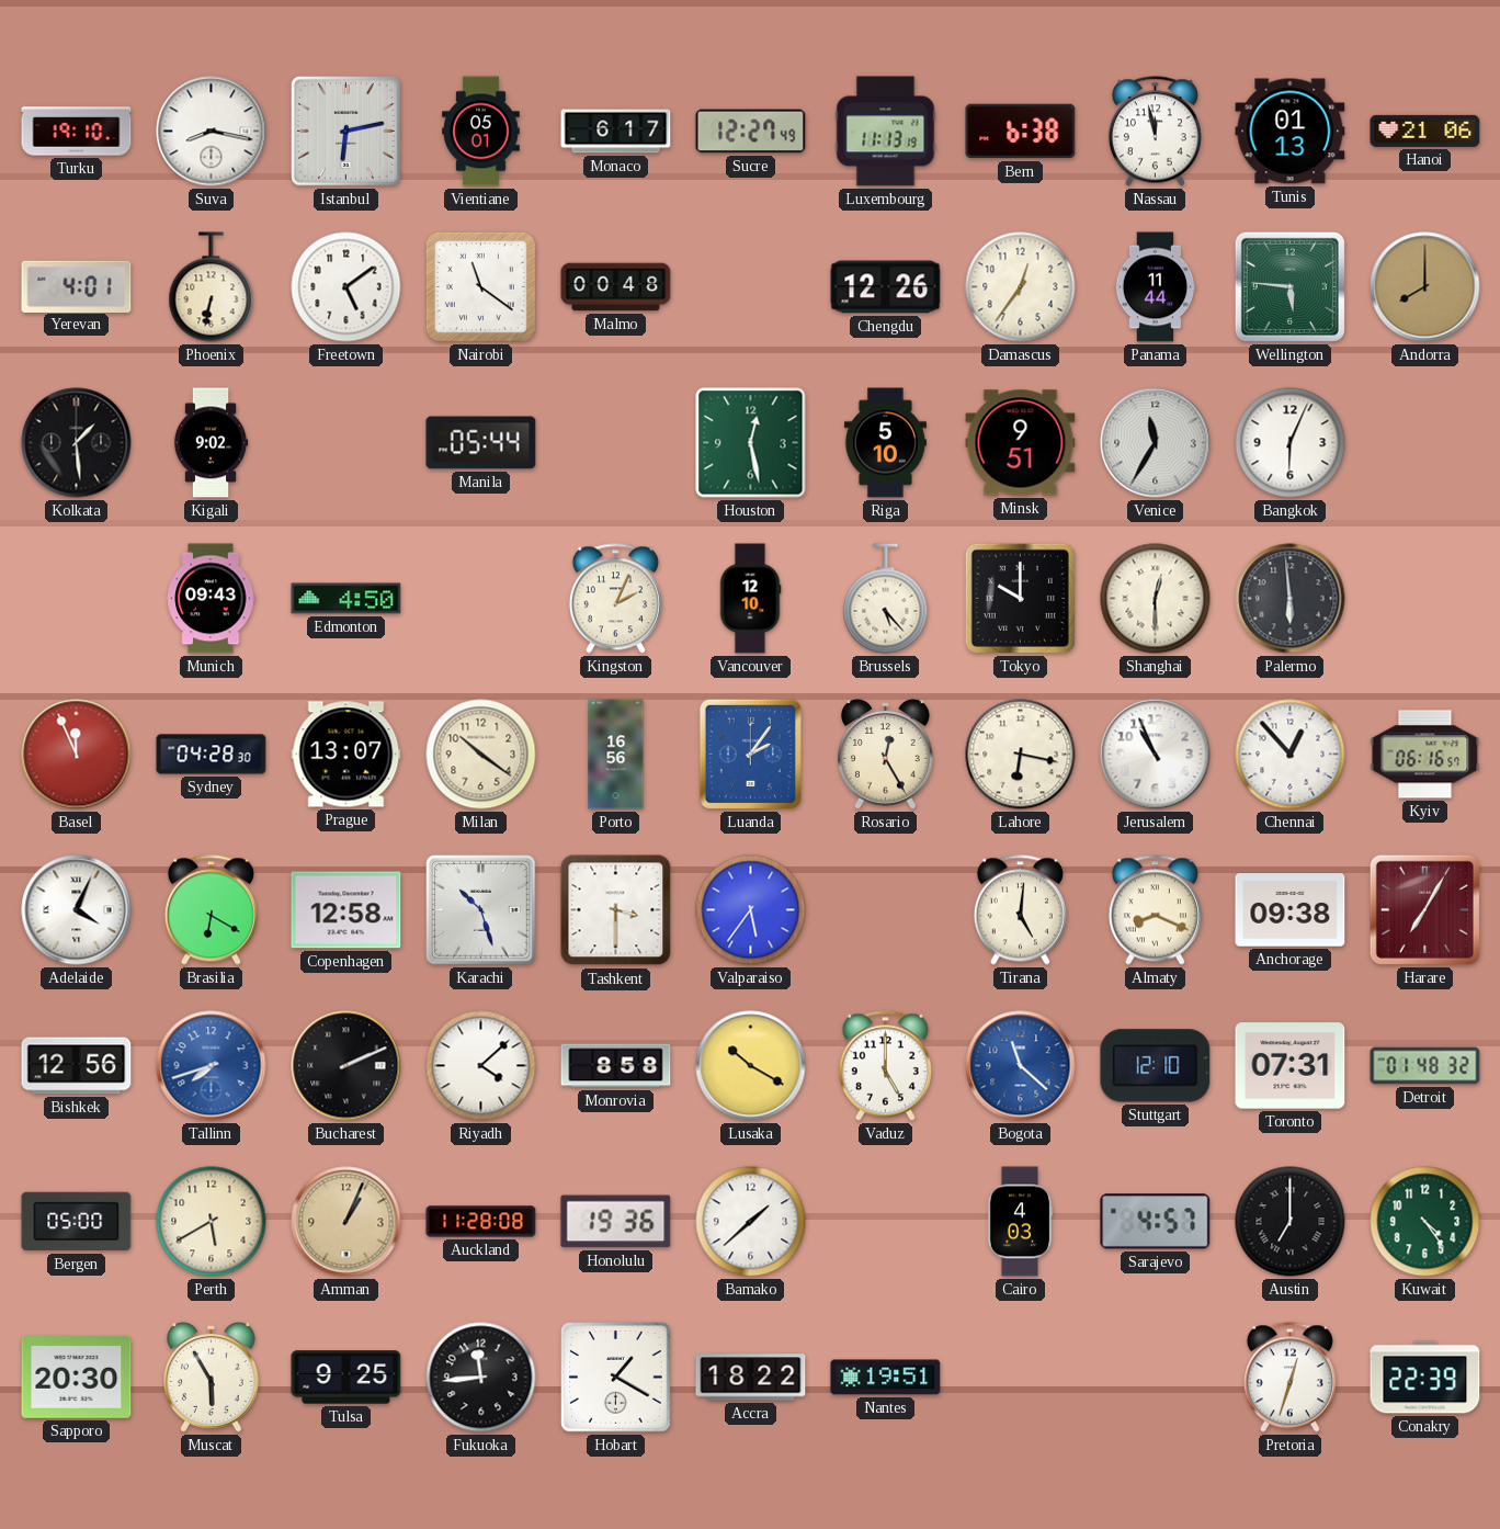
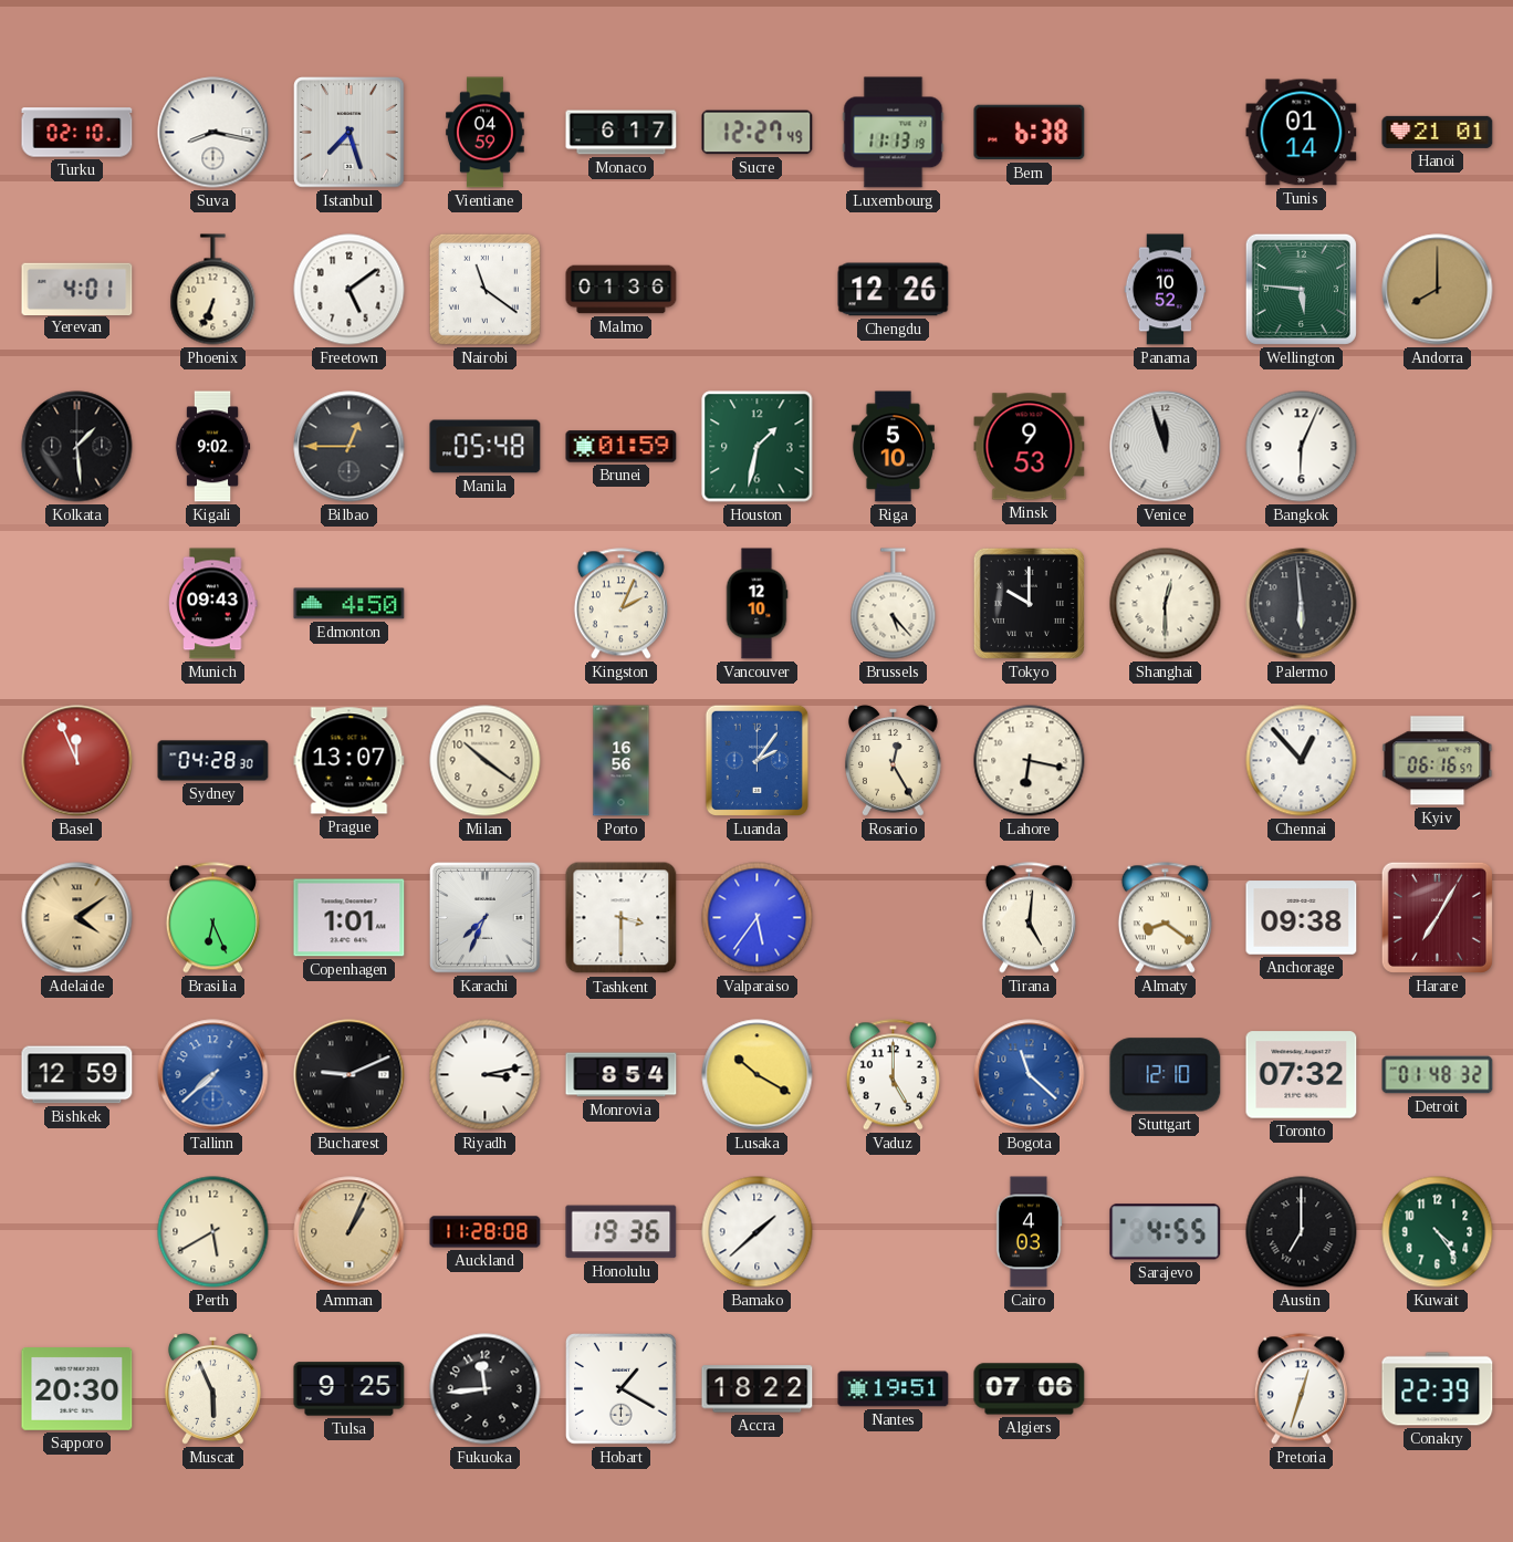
Turku: 19:10 -> 02:10
Istanbul: 6:13 -> 7:27
Vientiane: 05:01 -> 04:59
Nassau: 11:58 -> none
Tunis: 01:13 -> 01:14
Hanoi: 21:06 -> 21:01
Phoenix: 6:32 -> 6:34
Malmo: 00:48 -> 01:36
Damascus: 12:36 -> none
Panama: 11:44 -> 10:52
Bilbao: none -> 12:45
Manila: 05:44 -> 05:48
Brunei: none -> 01:59
Houston: 12:28 -> 1:32
Minsk: 9:51 -> 9:53
Venice: 11:35 -> 11:57
Jerusalem: 10:56 -> none
Adelaide: 4:04 -> 4:09
Adelaide dial: white -> champagne
Brasilia: 6:20 -> 6:26
Copenhagen: 12:58 -> 1:01
Karachi: 10:27 -> 7:34
Almaty: 8:19 -> 8:21
Bishkek: 12:56 -> 12:59
Tallinn: 7:42 -> 7:38
Bucharest: 2:11 -> 9:11
Riyadh: 4:08 -> 3:13
Monrovia: 8:58 -> 8:54
Toronto: 07:31 -> 07:32
Bergen: 05:00 -> none
Sarajevo: 4:57 -> 4:55
Muscat: 5:55 -> 5:56
Algiers: none -> 07:06
